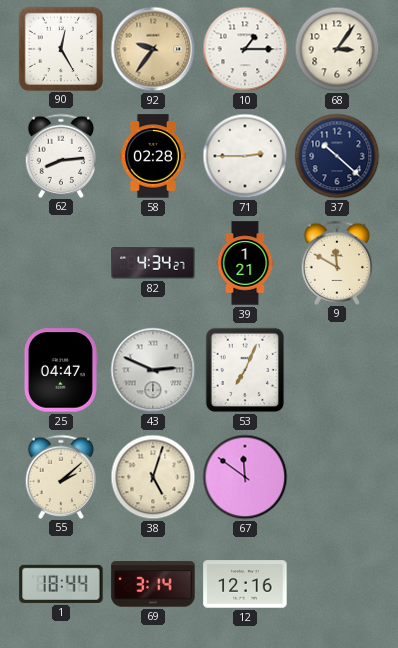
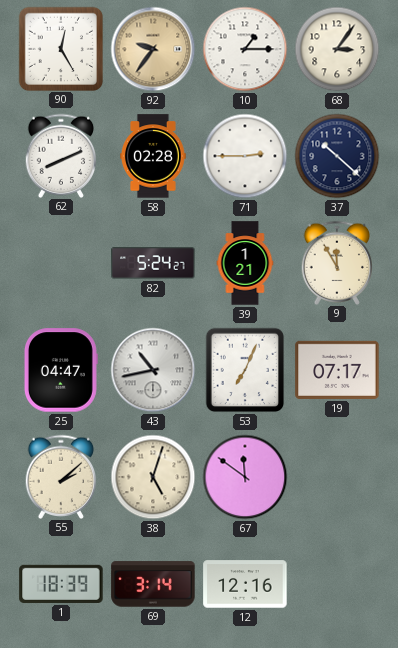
62: 8:14 -> 8:11
82: 4:34 -> 5:24
9: 11:50 -> 11:55
43: 2:49 -> 10:43
19: none -> 07:17
1: 18:44 -> 18:39
